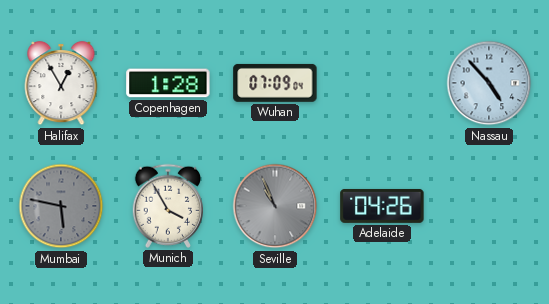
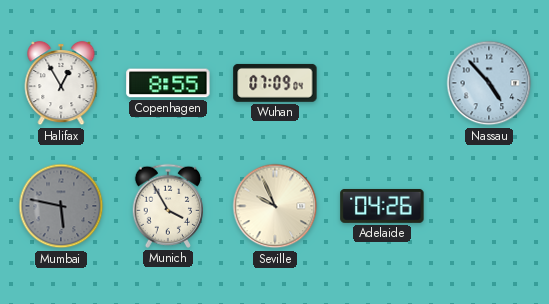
Copenhagen: 1:28 -> 8:55
Seville: 10:56 -> 9:56
Seville dial: grey -> cream
